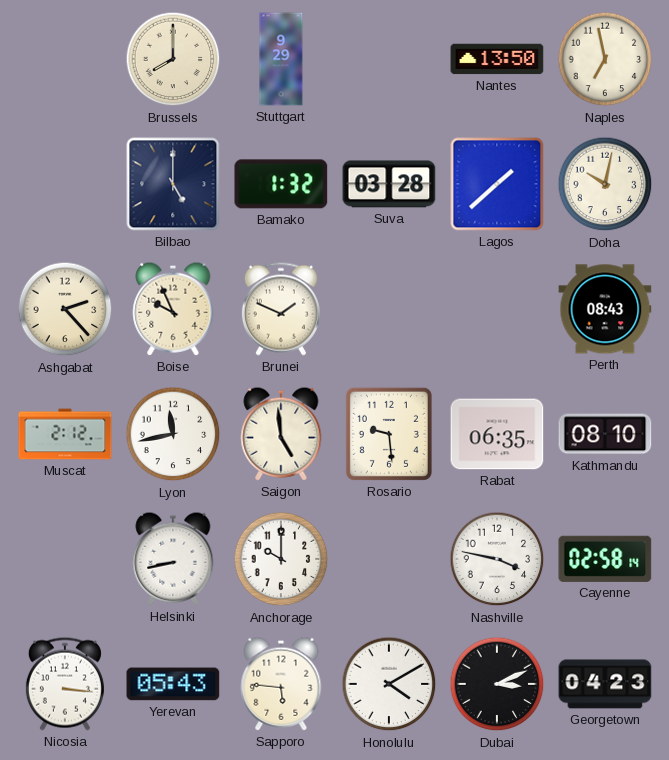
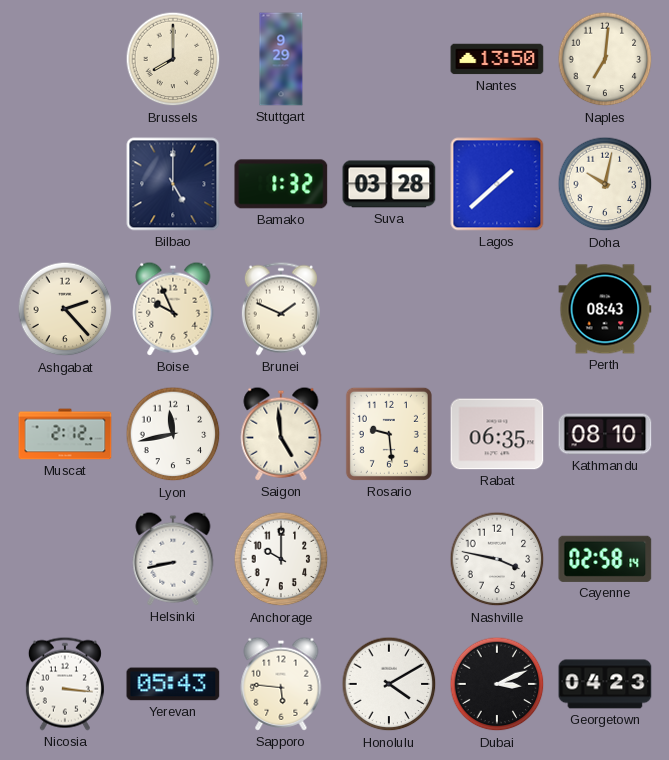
Naples: 6:58 -> 7:01
